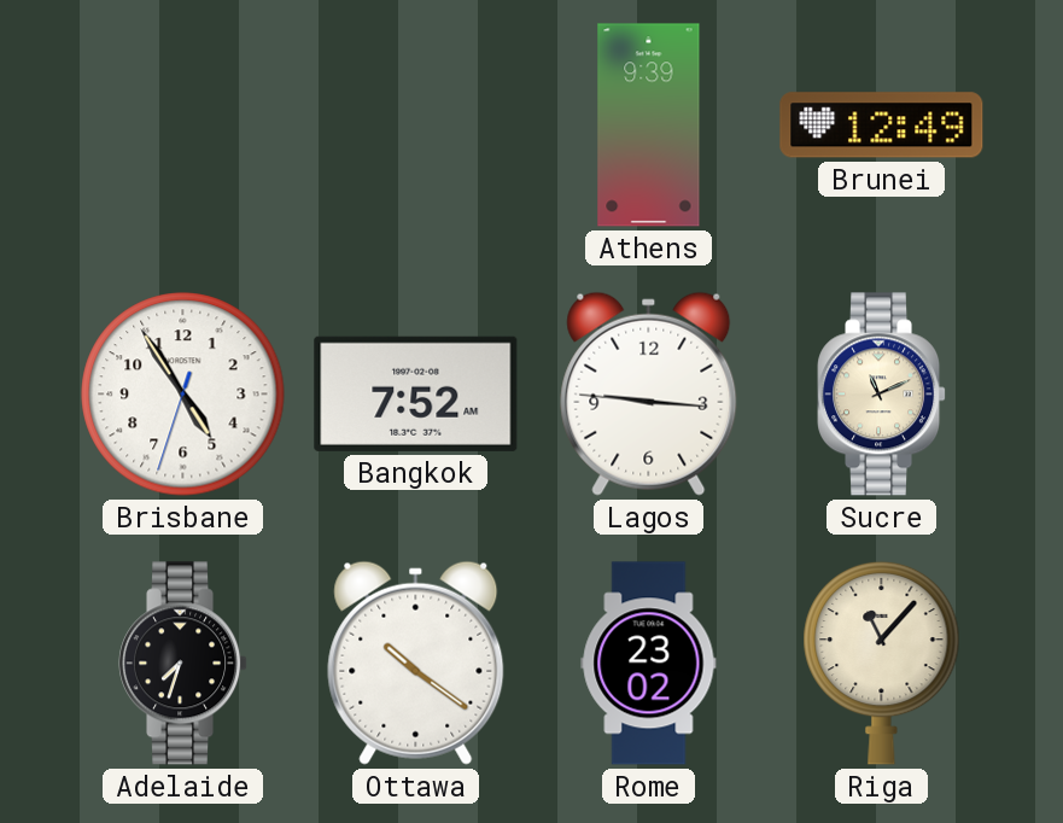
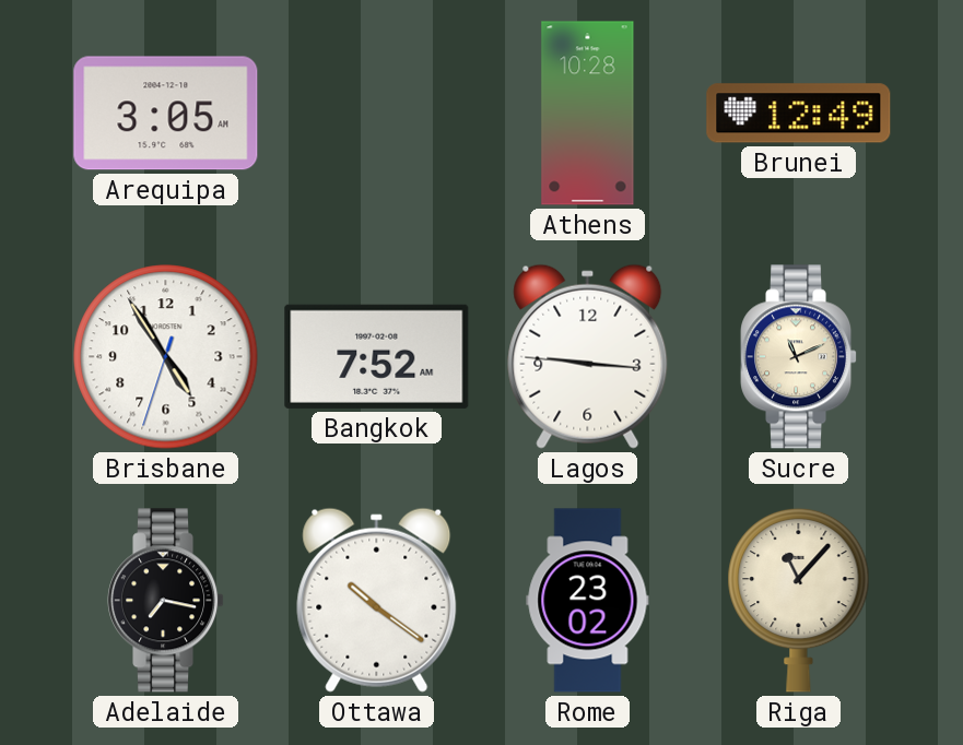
Arequipa: none -> 3:05
Athens: 9:39 -> 10:28
Adelaide: 7:33 -> 7:17
